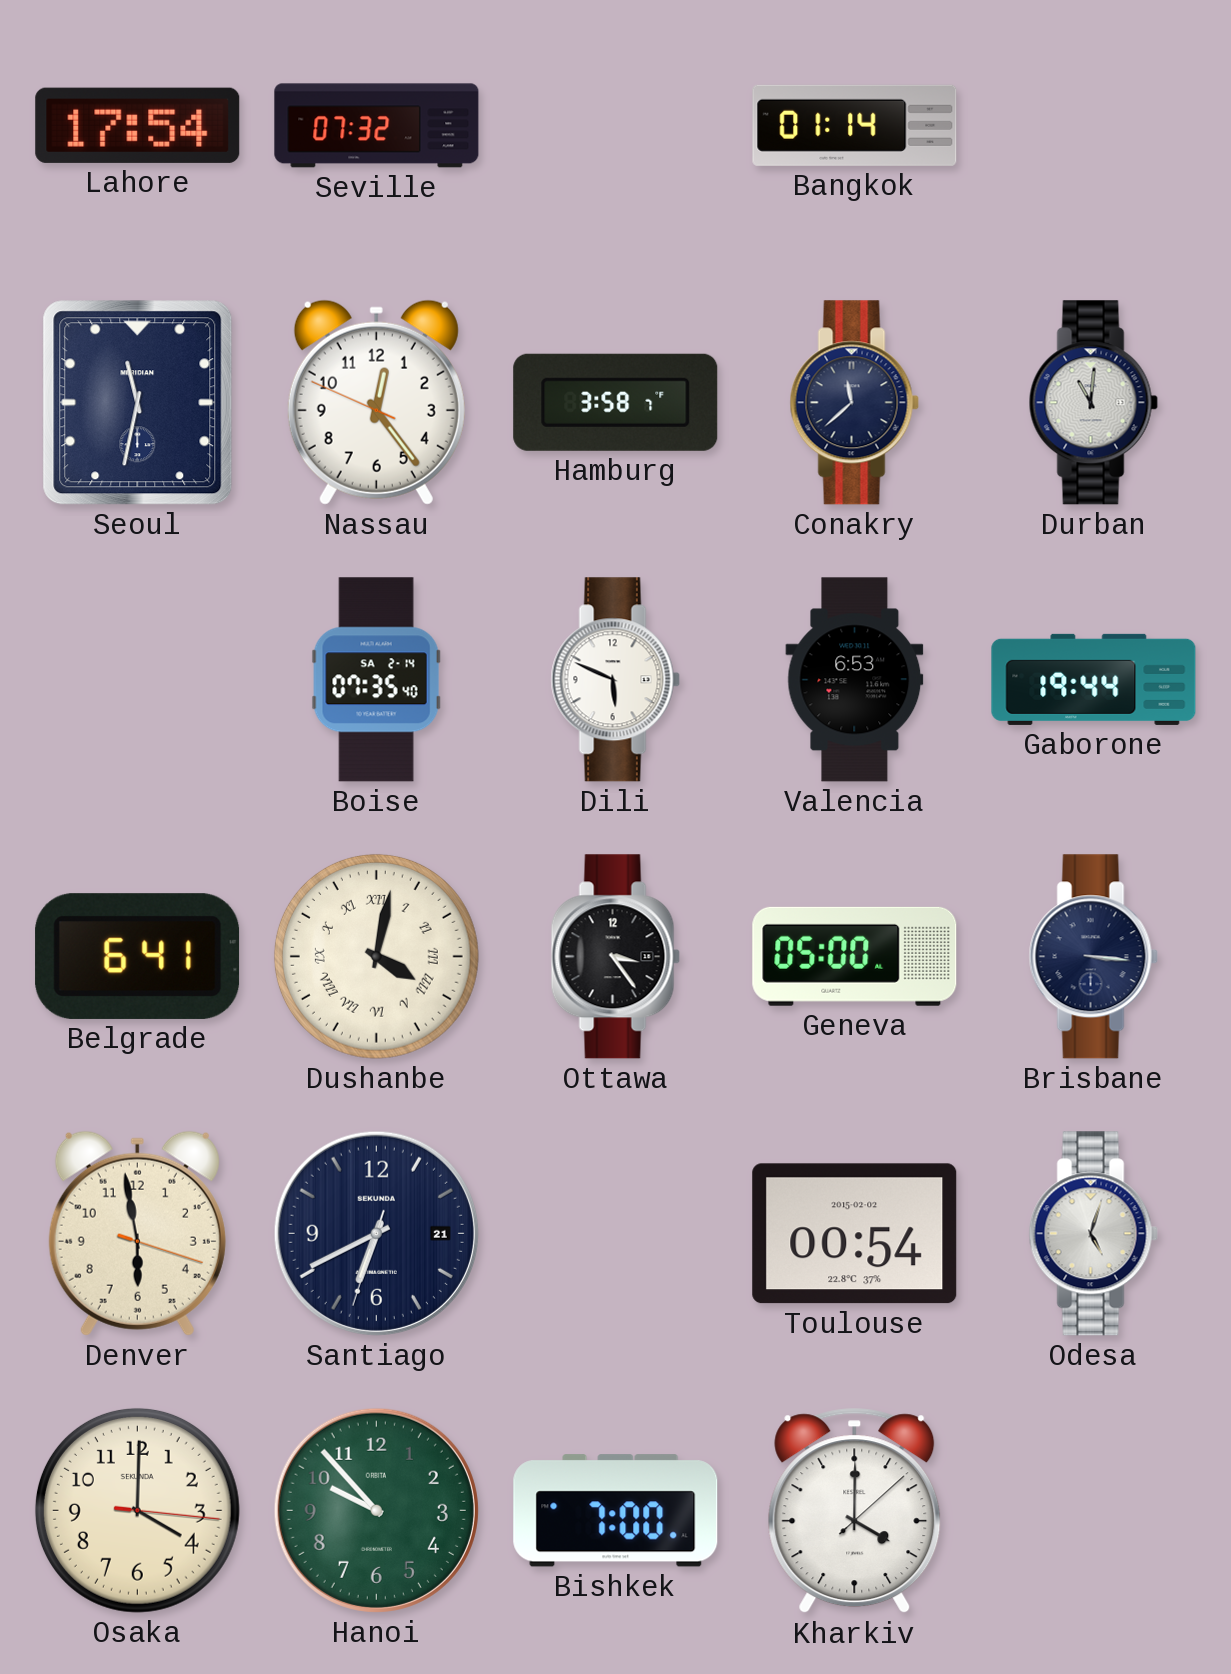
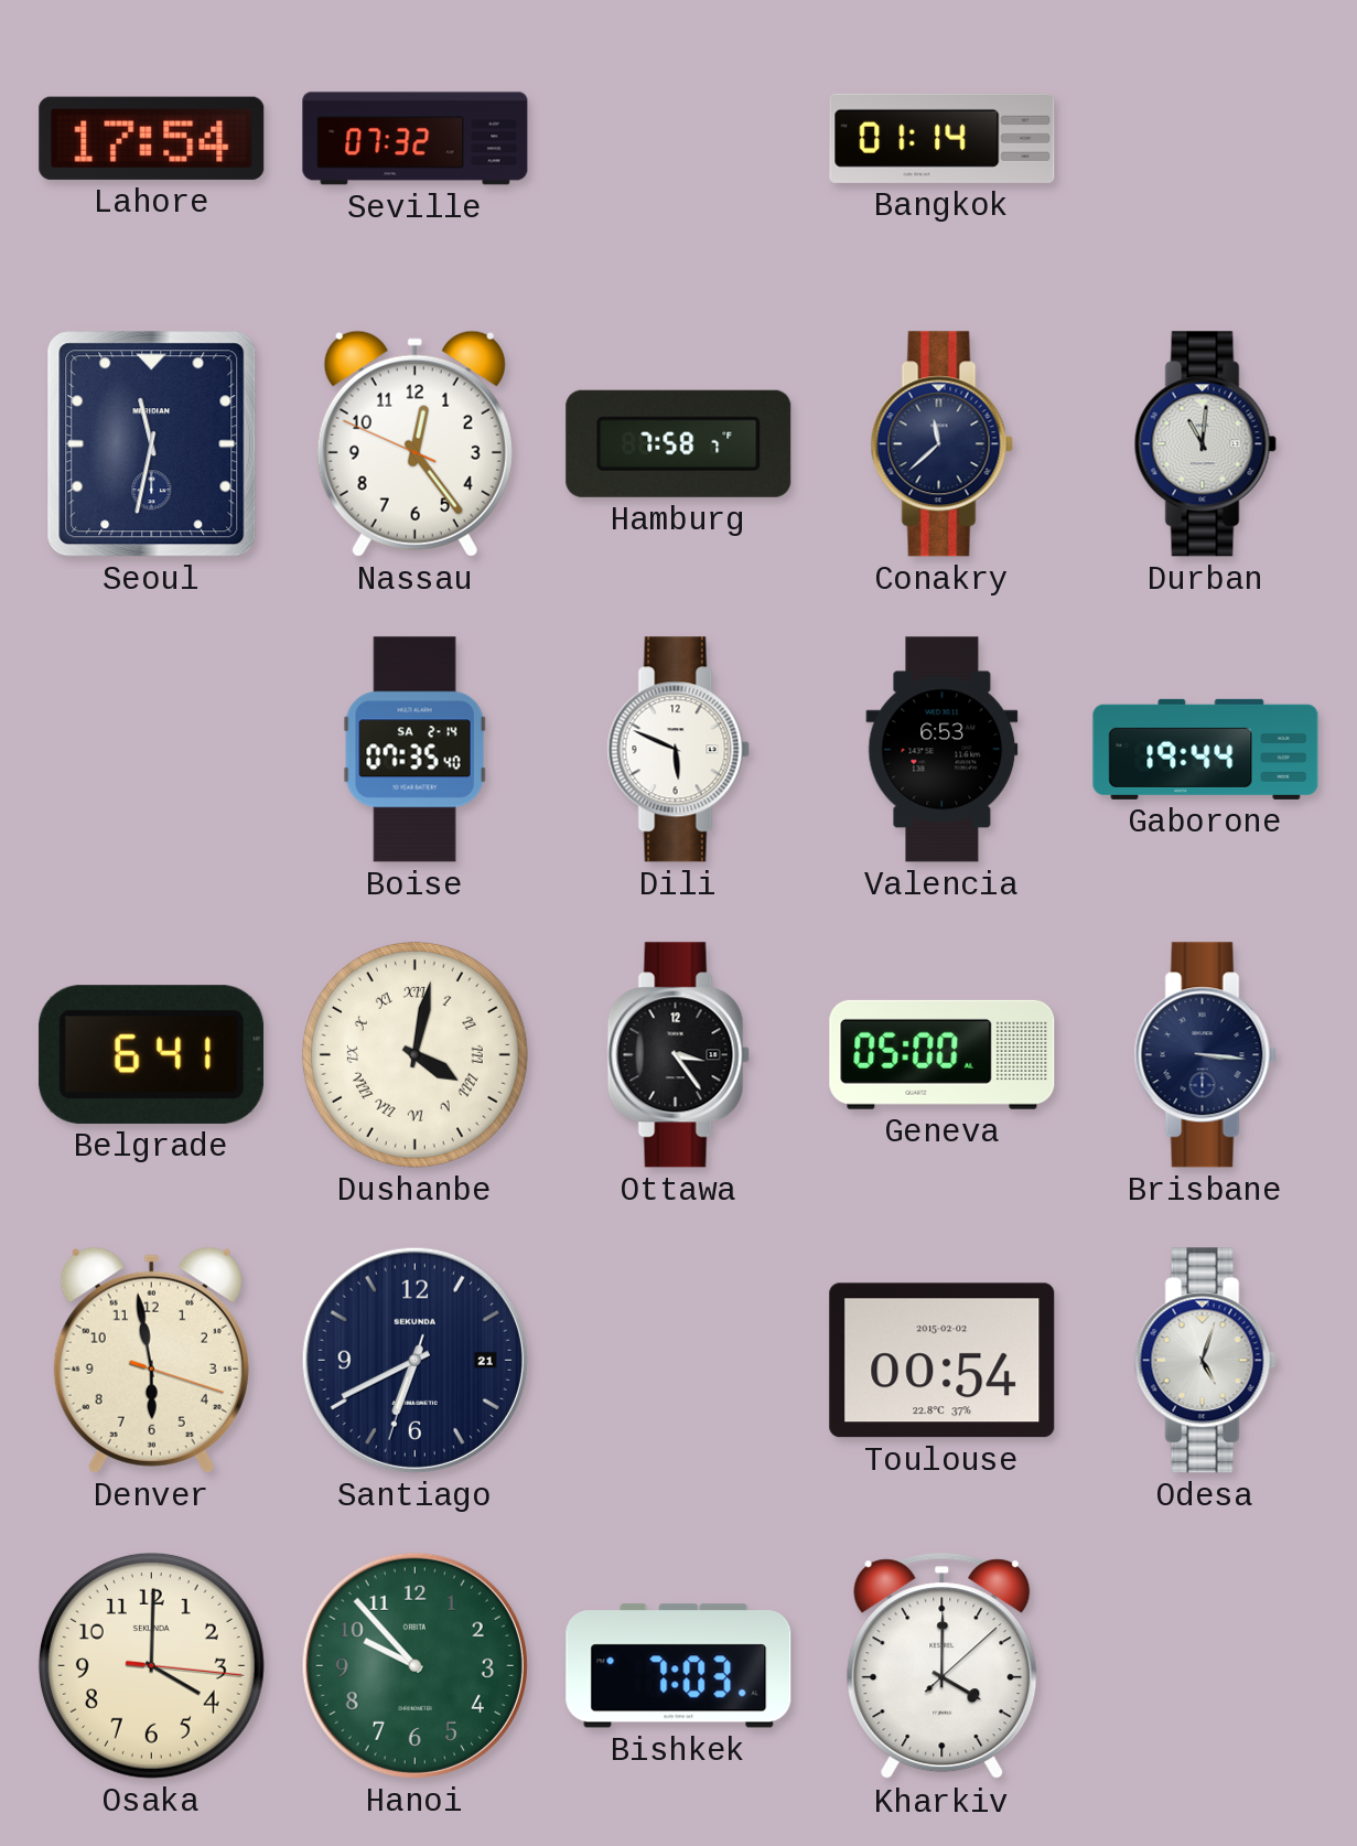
Hamburg: 3:58 -> 7:58
Bishkek: 7:00 -> 7:03
